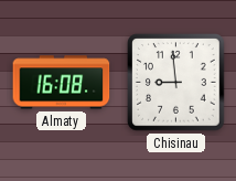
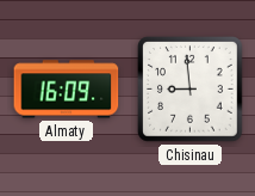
Almaty: 16:08 -> 16:09
